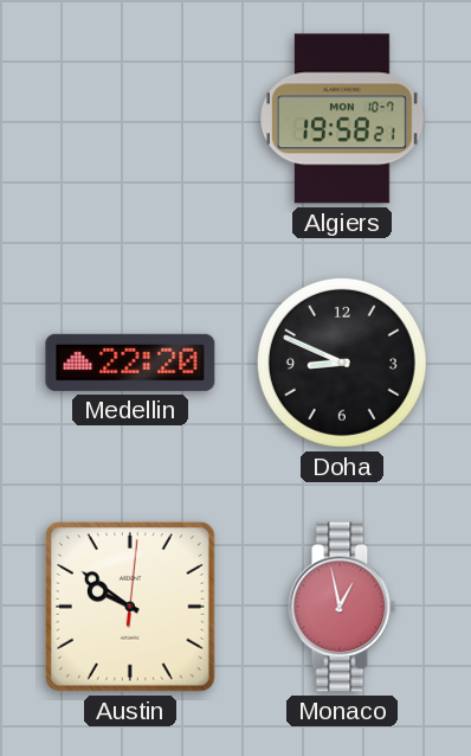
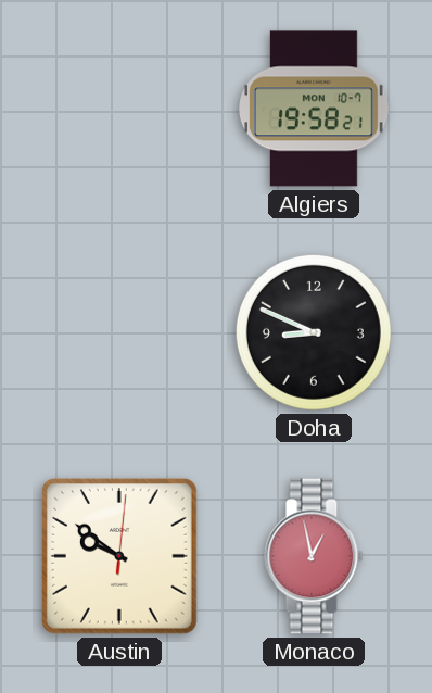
Medellin: 22:20 -> none
